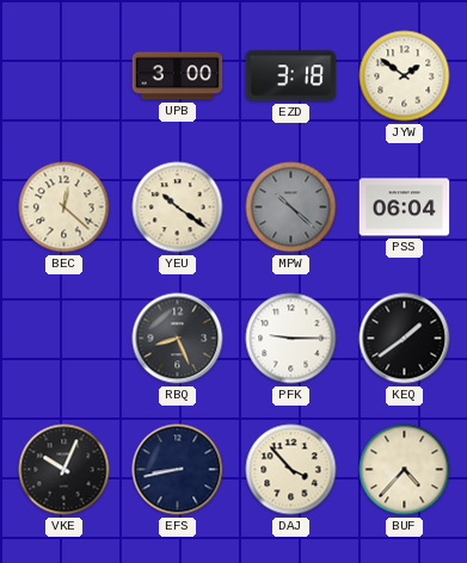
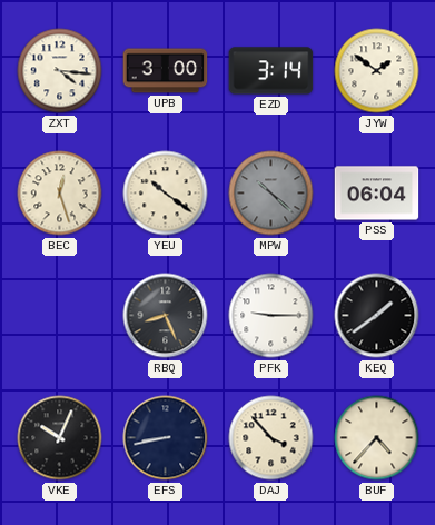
ZXT: none -> 4:16
EZD: 3:18 -> 3:14
BEC: 12:22 -> 12:27
